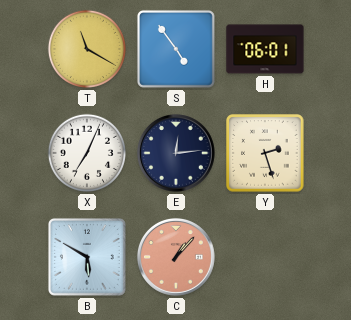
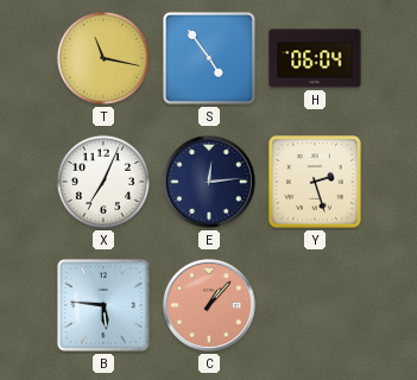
T: 11:20 -> 11:17
H: 06:01 -> 06:04
B: 5:50 -> 5:46
